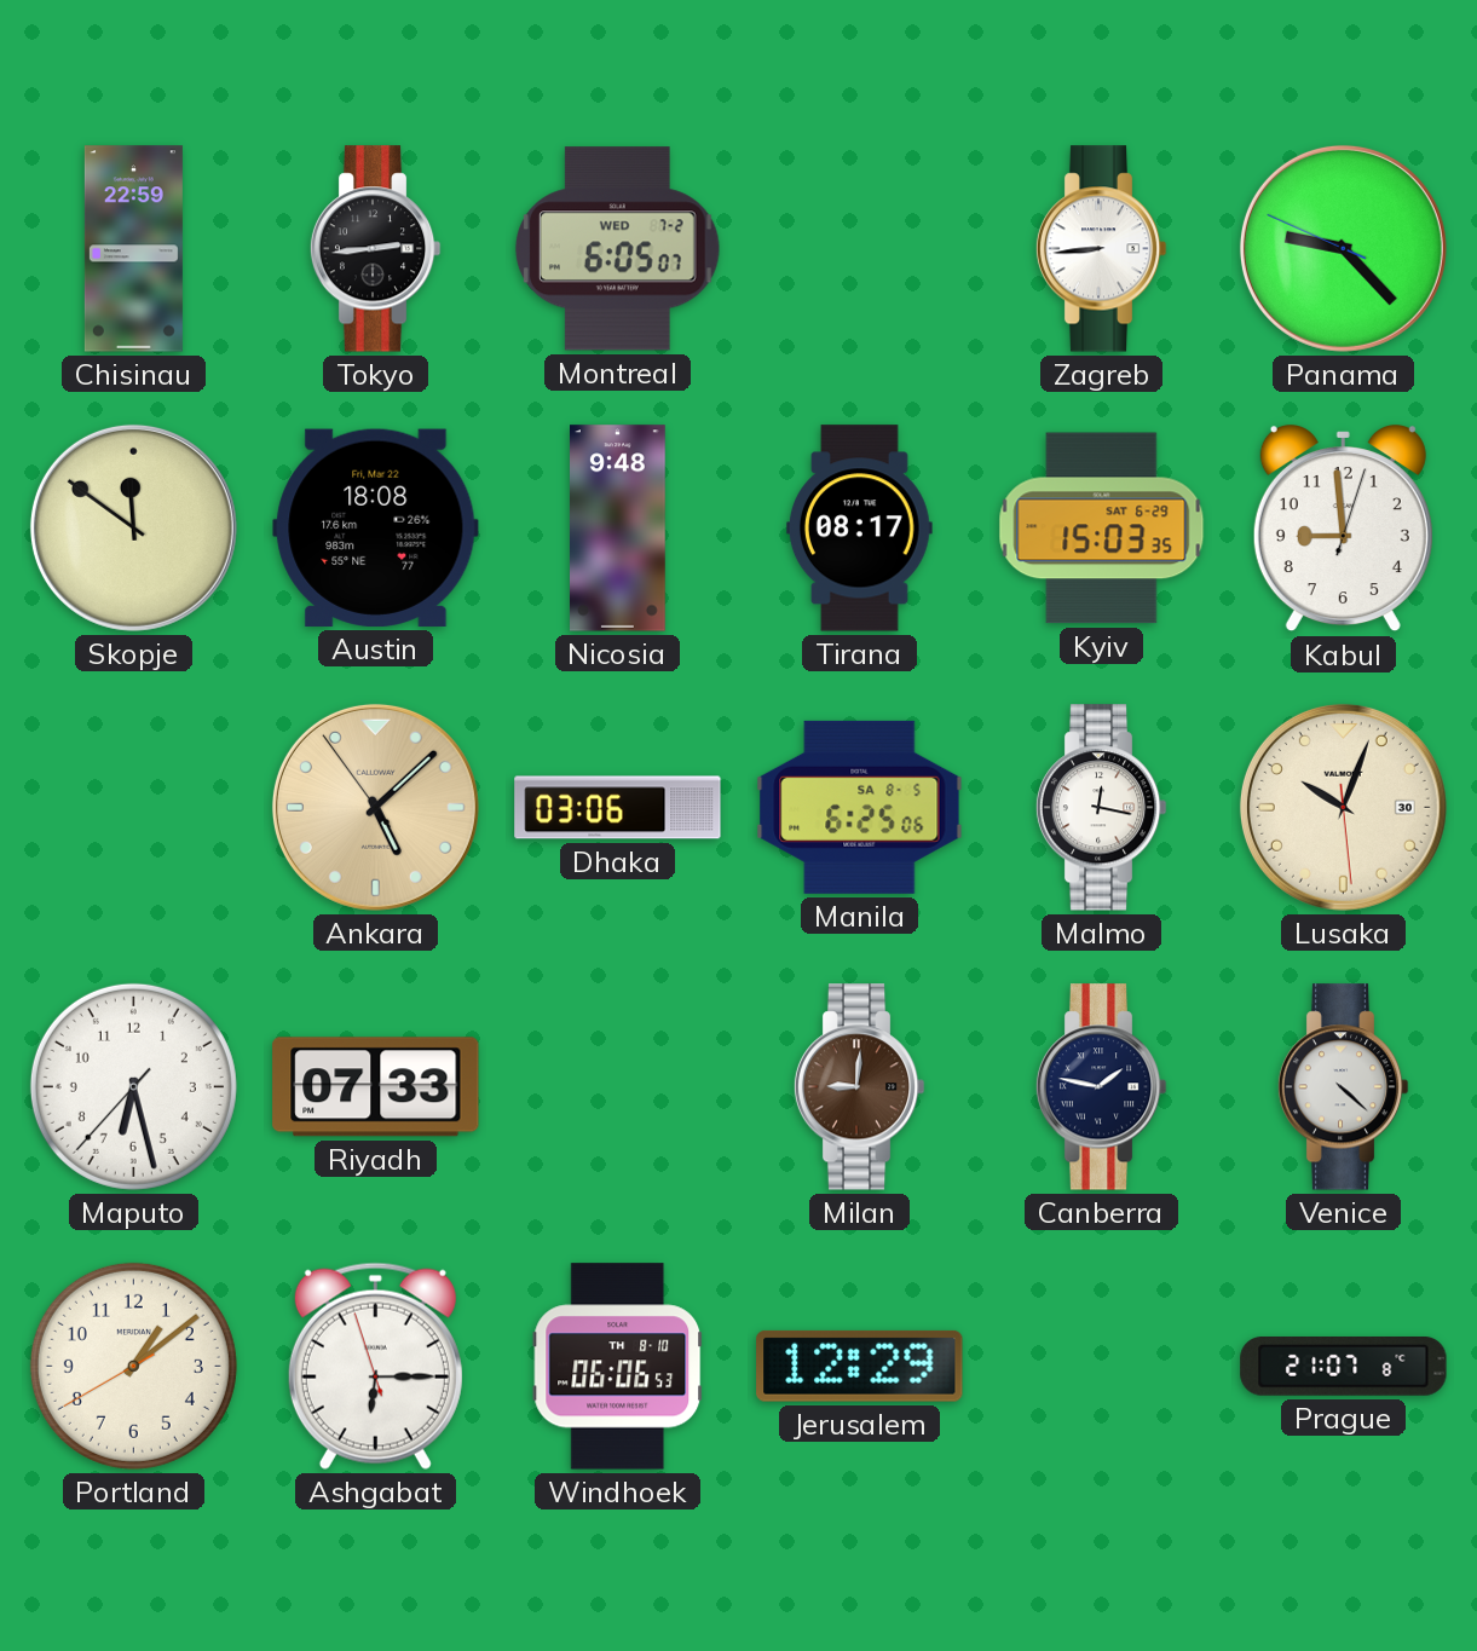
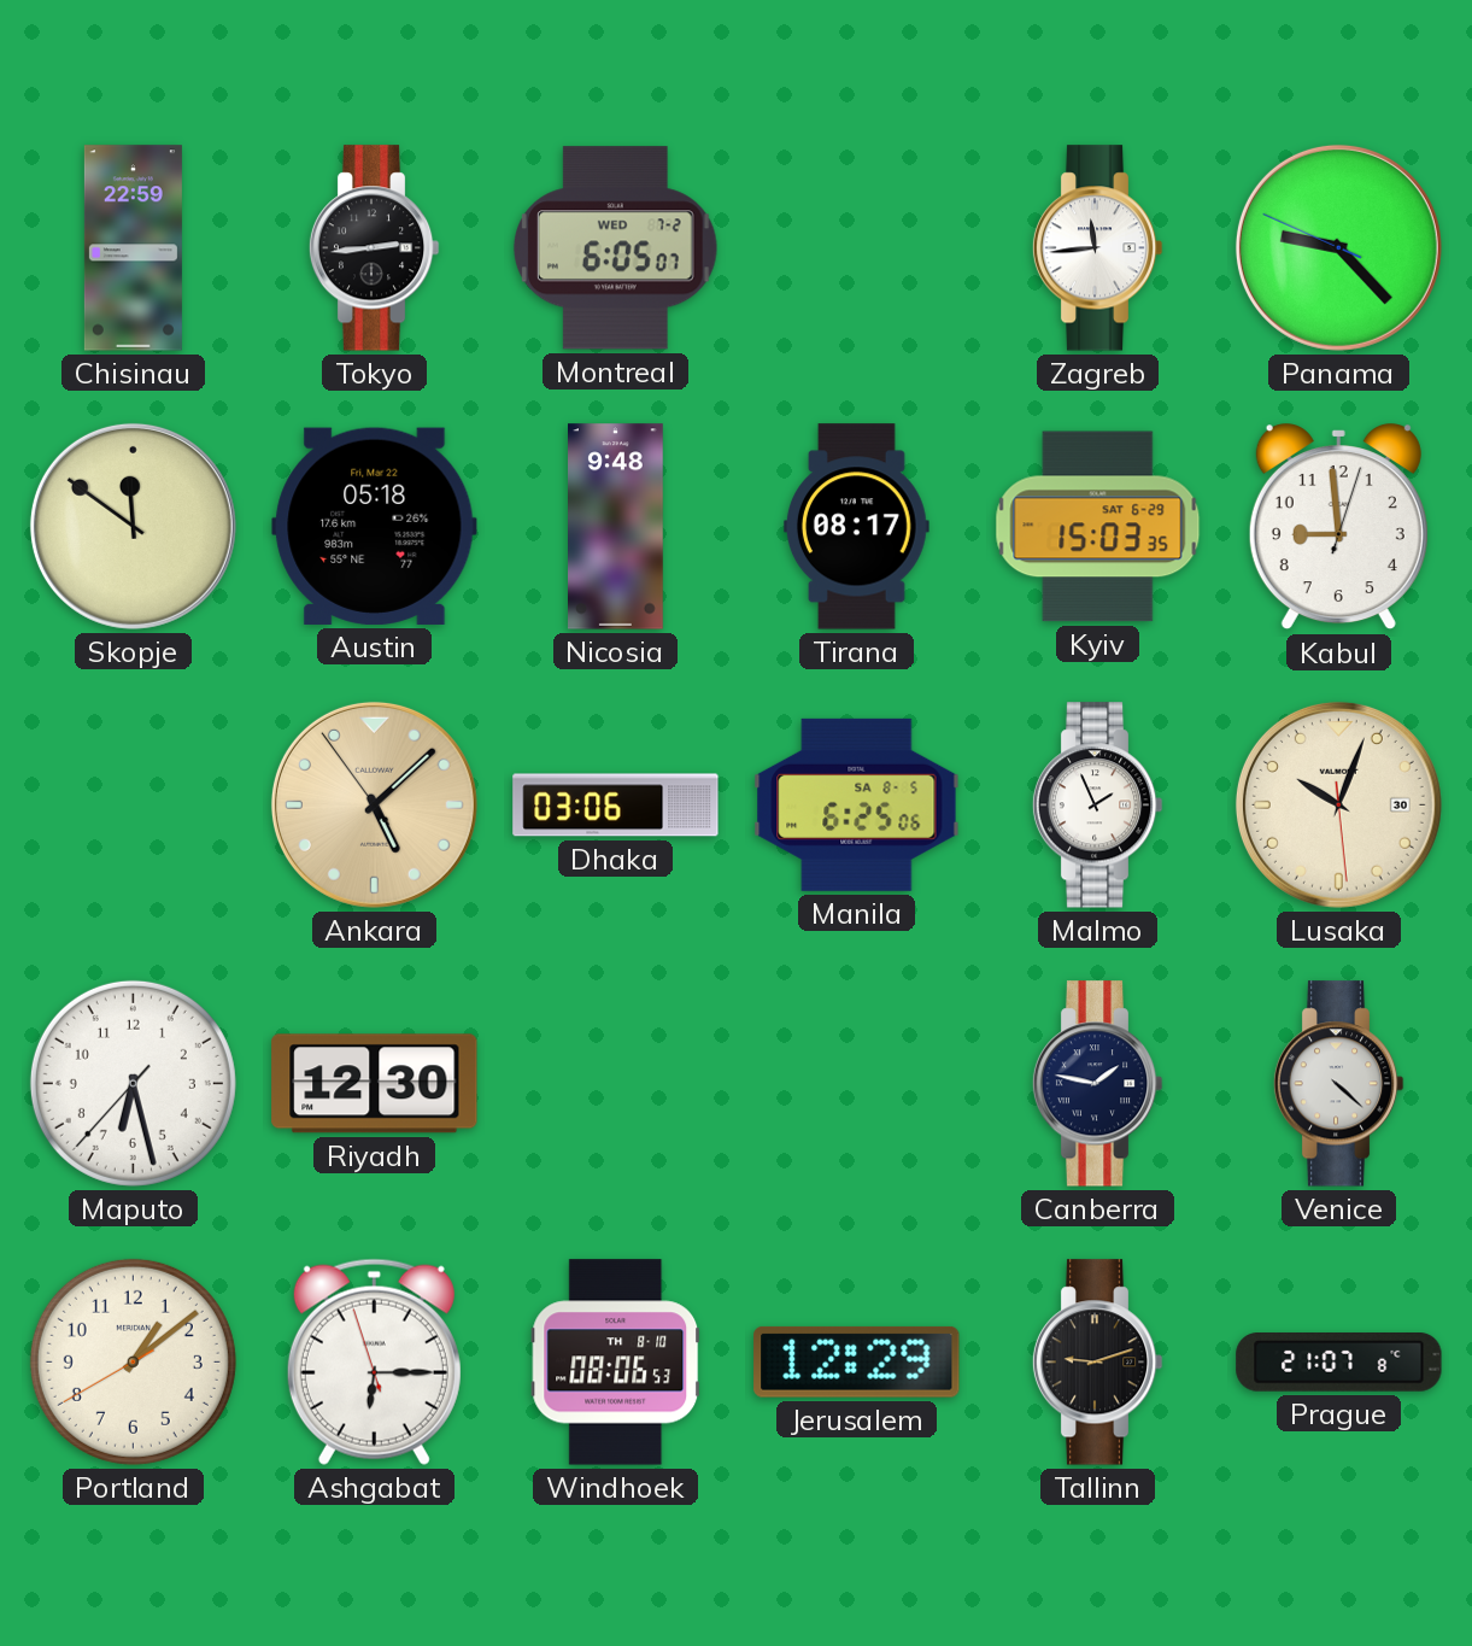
Zagreb: 8:44 -> 11:44
Austin: 18:08 -> 05:18
Malmo: 12:17 -> 1:56
Riyadh: 07:33 -> 12:30
Milan: 9:01 -> none
Windhoek: 06:06 -> 08:06
Tallinn: none -> 9:12
